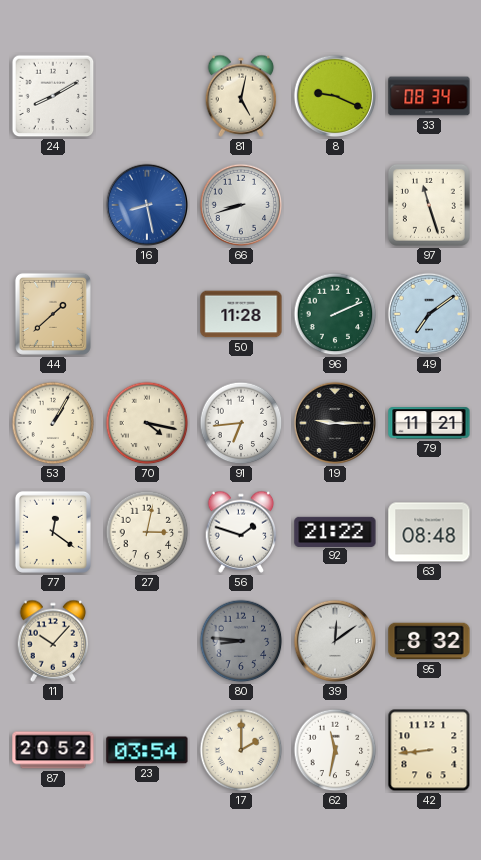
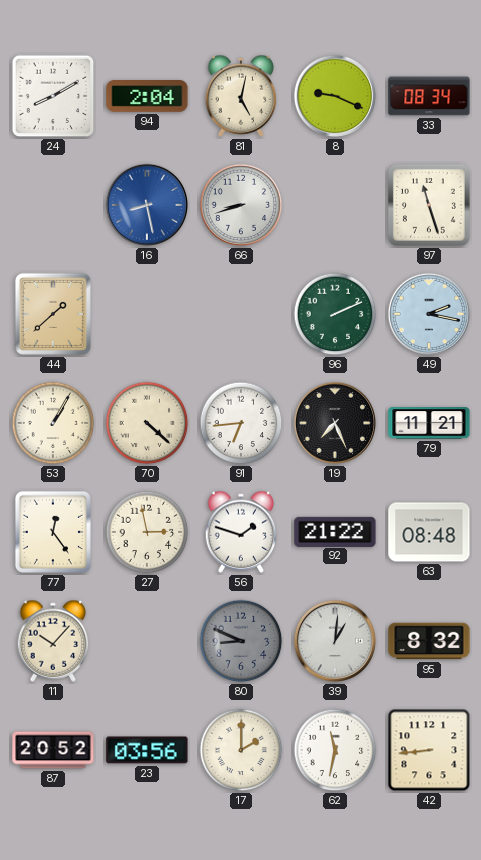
94: none -> 2:04
50: 11:28 -> none
49: 7:09 -> 2:17
70: 4:17 -> 4:22
19: 9:15 -> 7:26
77: 12:21 -> 12:24
27: 3:02 -> 2:58
80: 8:46 -> 8:49
39: 12:09 -> 1:01
23: 03:54 -> 03:56
